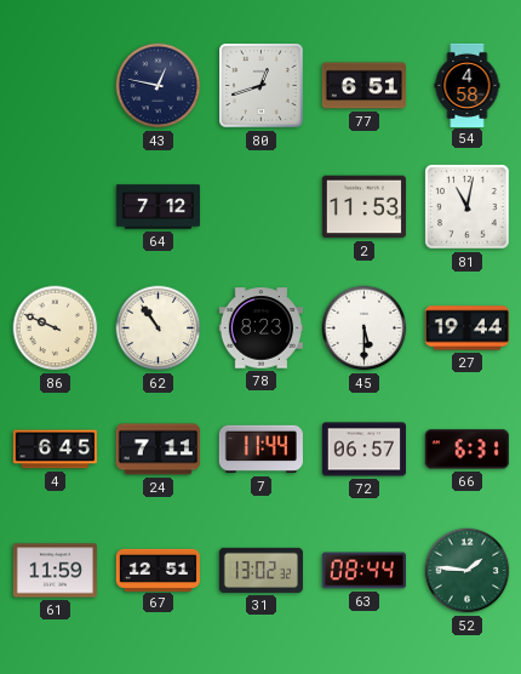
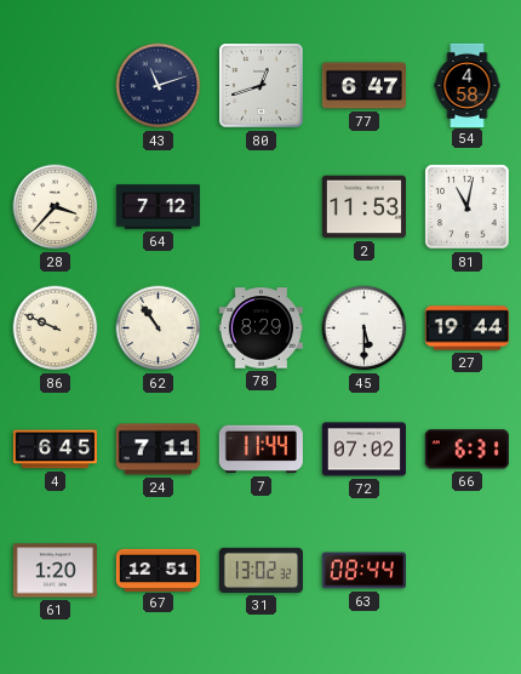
43: 12:47 -> 11:12
77: 6:51 -> 6:47
28: none -> 3:37
78: 8:23 -> 8:29
72: 06:57 -> 07:02
61: 11:59 -> 1:20
52: 1:46 -> none
